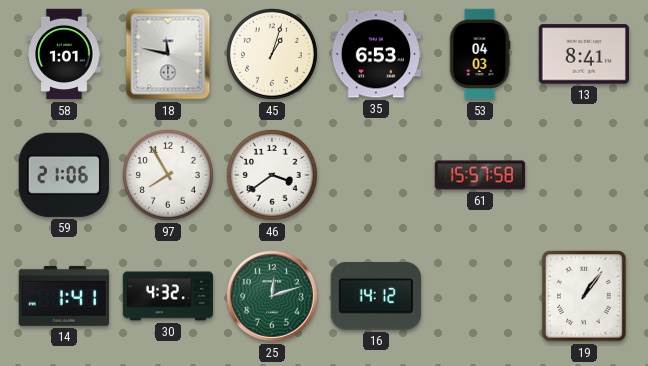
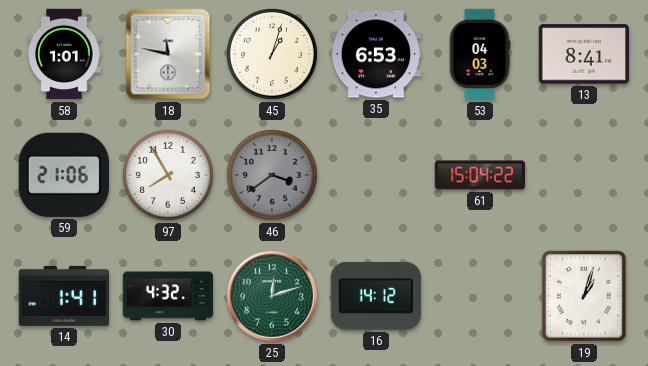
46 dial: white -> grey
61: 15:57 -> 15:04
19: 1:06 -> 1:03
